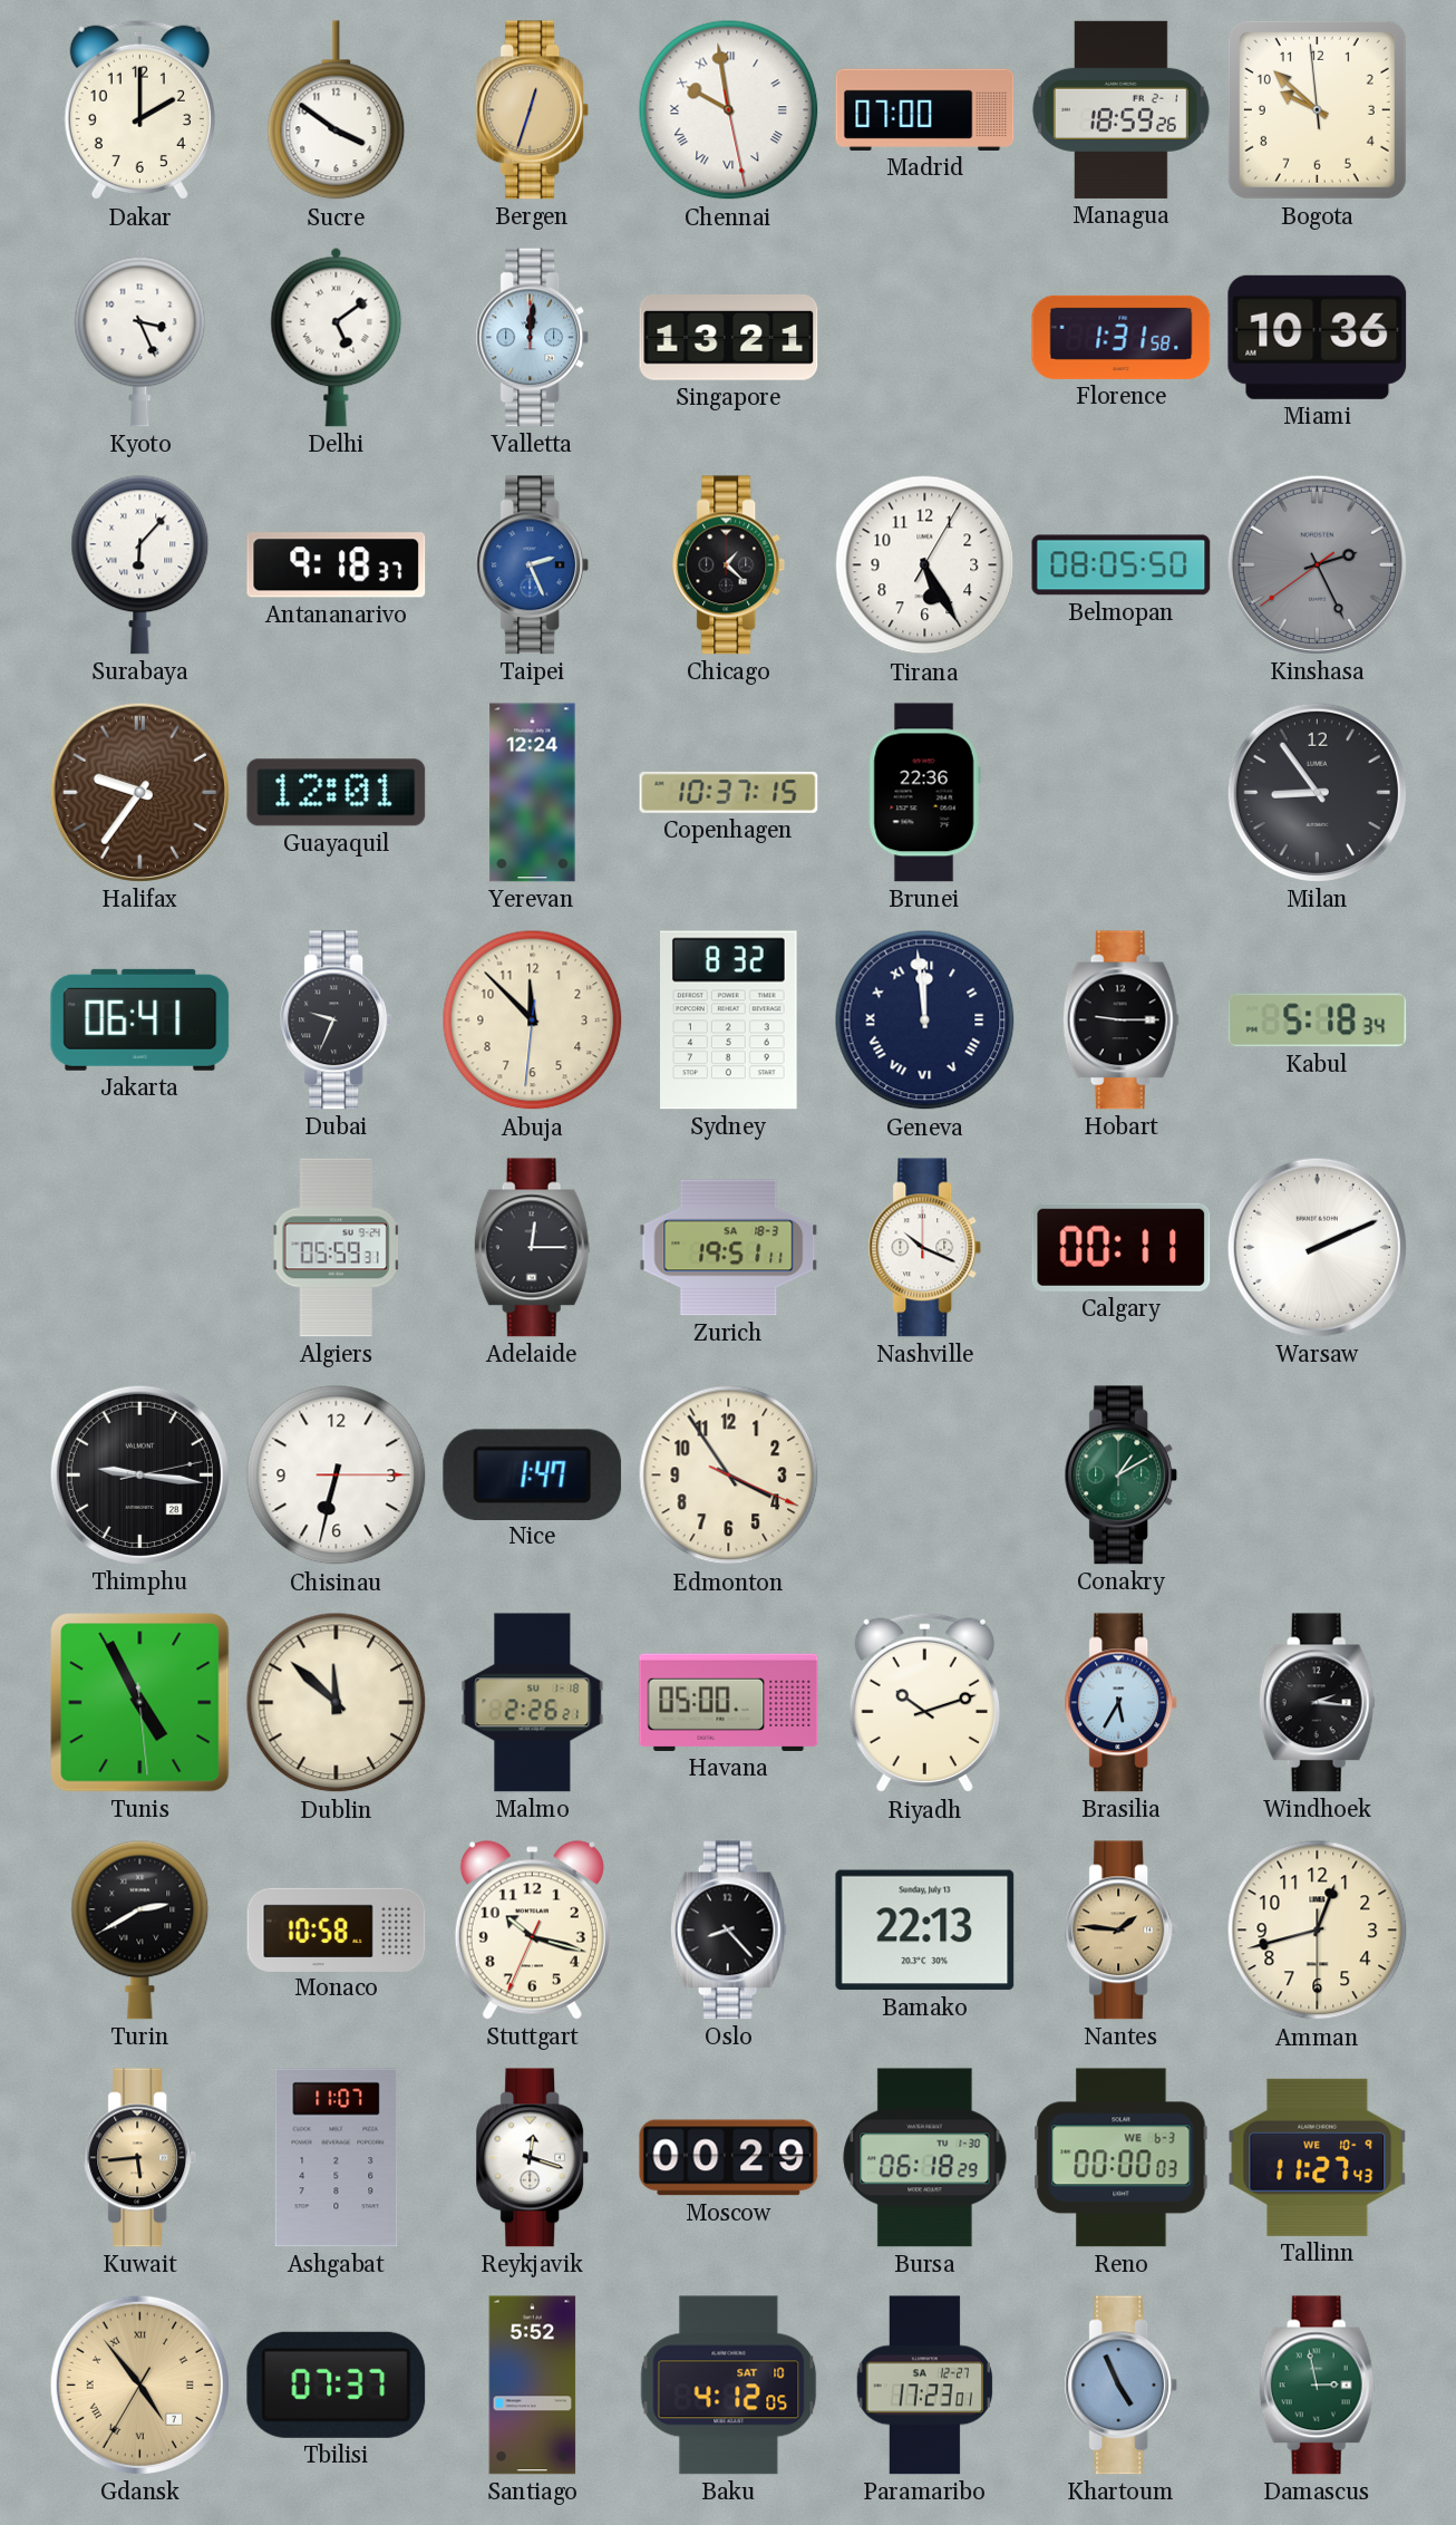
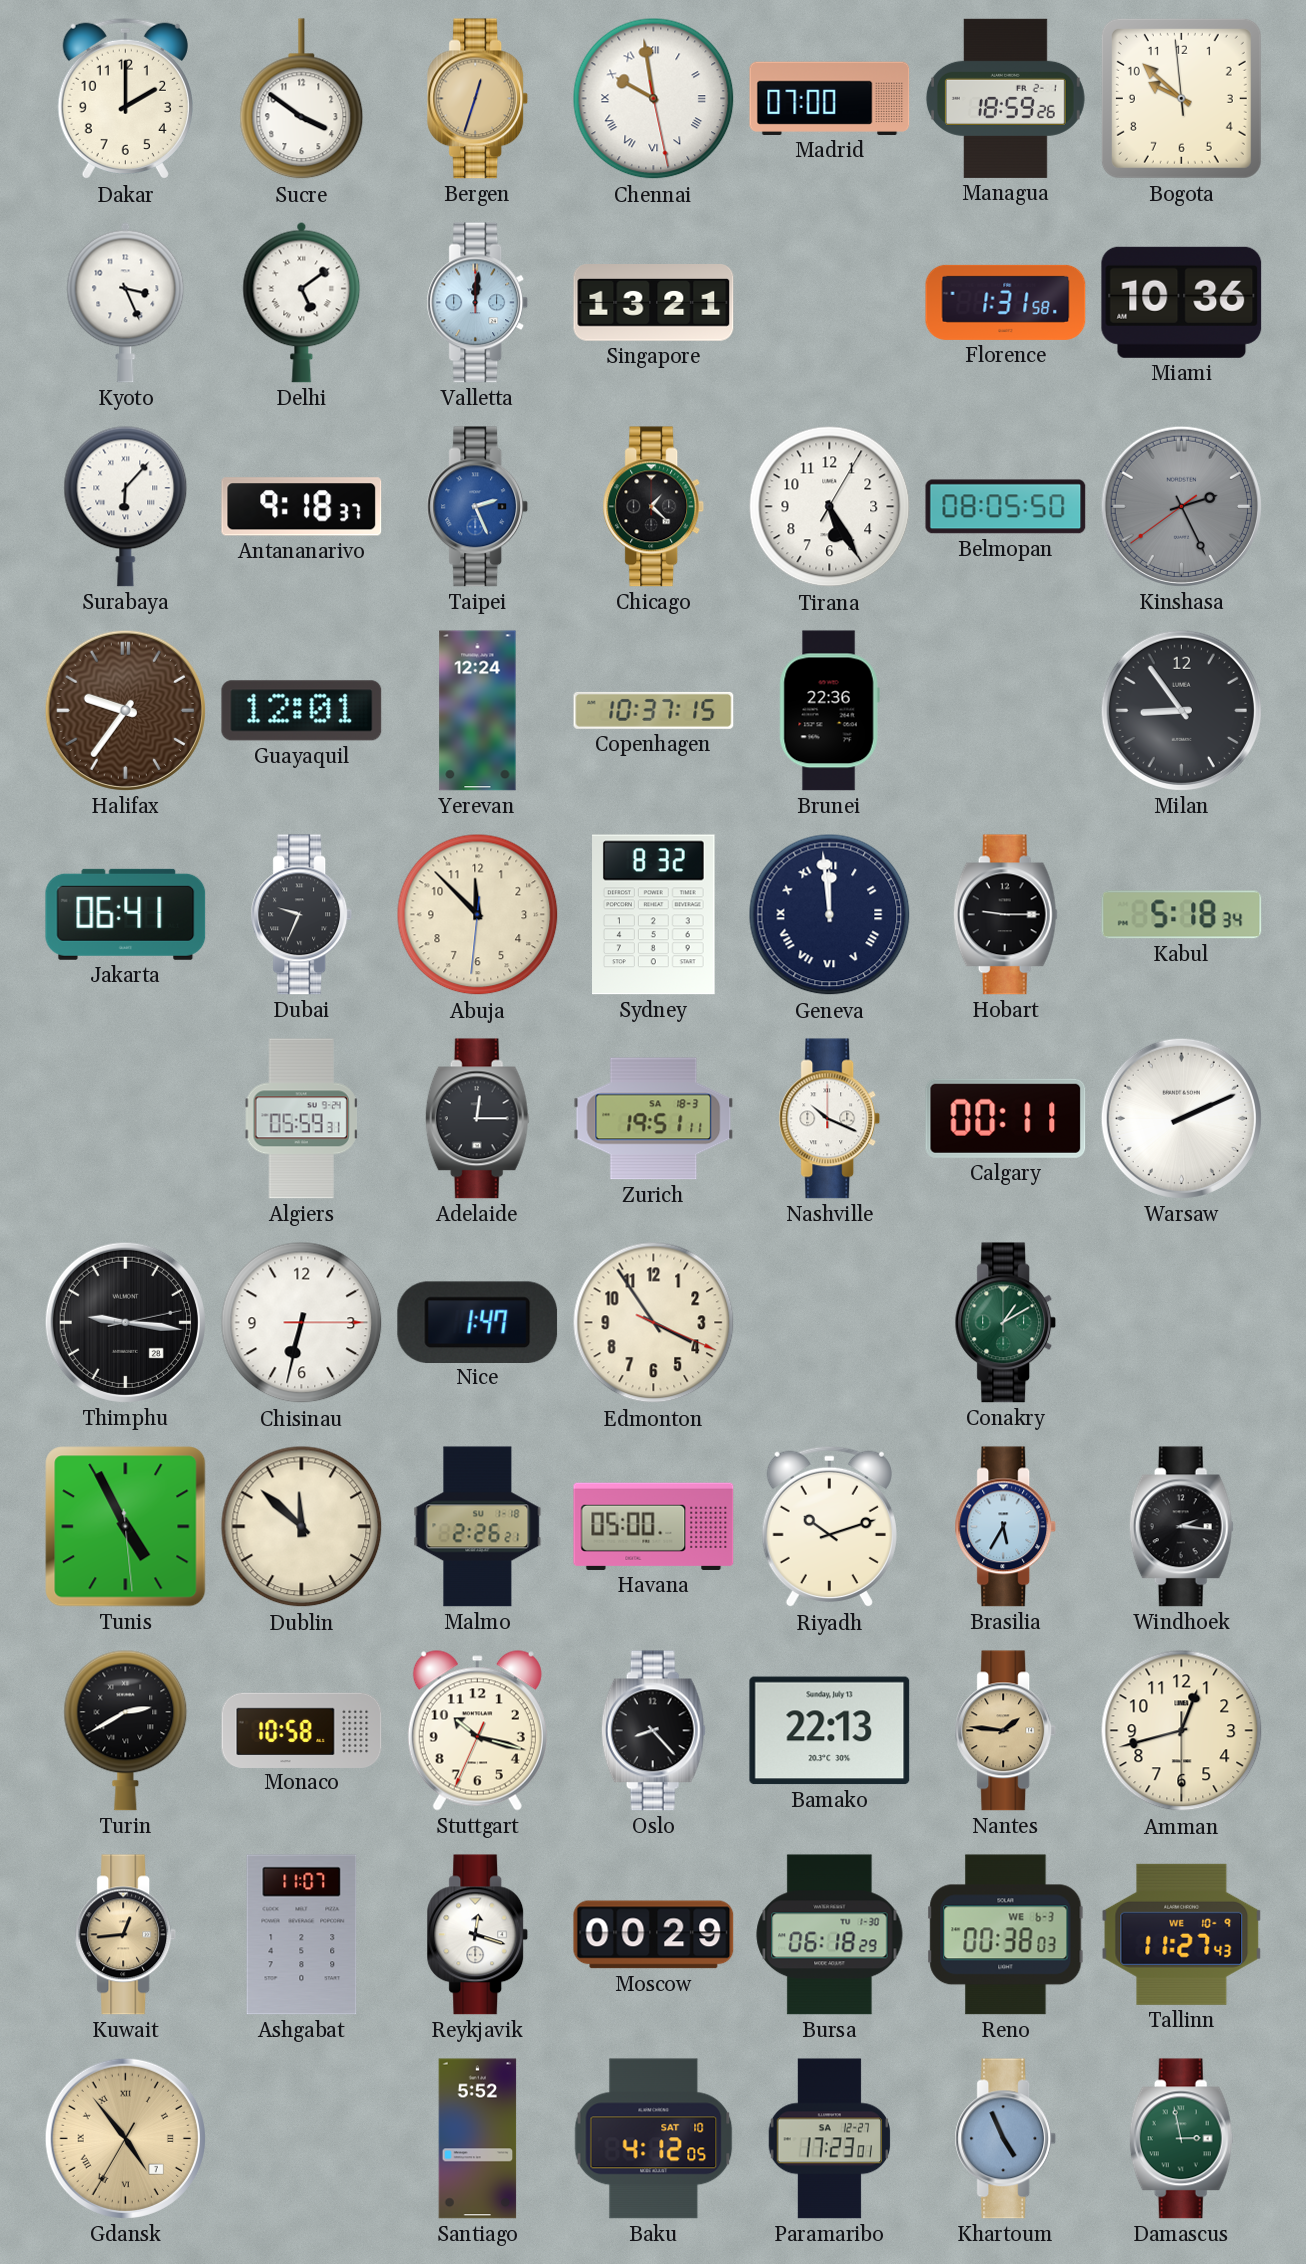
Kuwait: 5:44 -> 12:44
Reno: 00:00 -> 00:38
Tbilisi: 07:37 -> none
